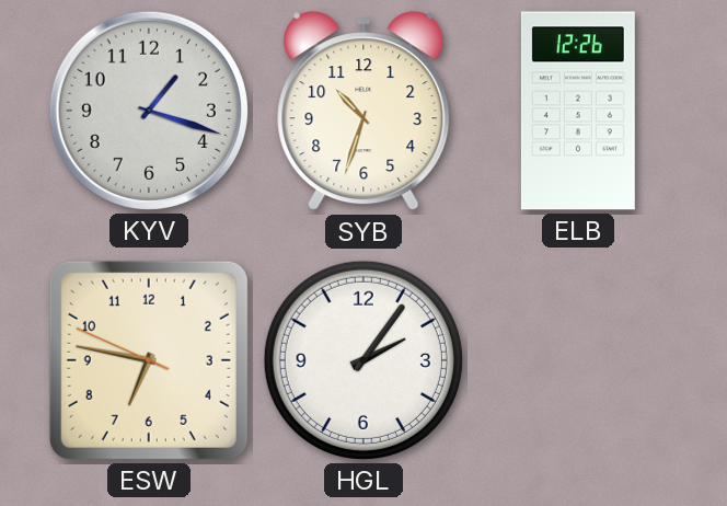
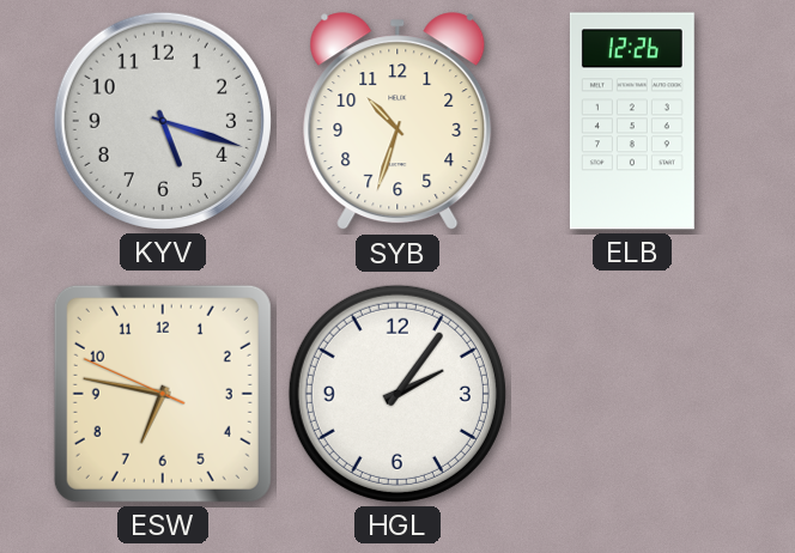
KYV: 1:18 -> 5:18
